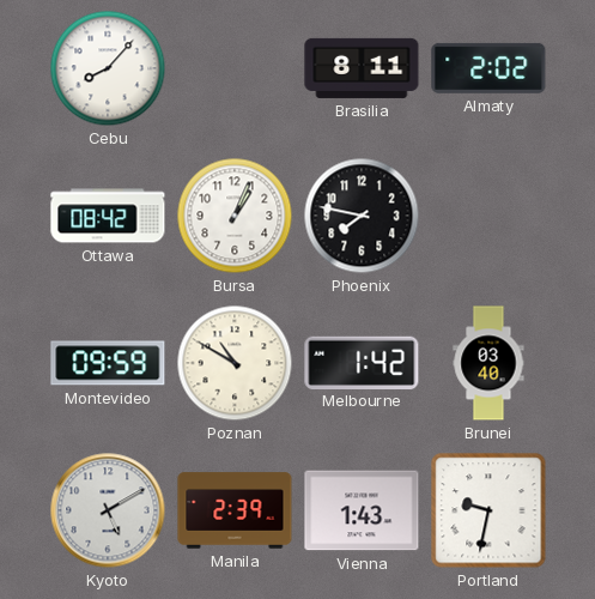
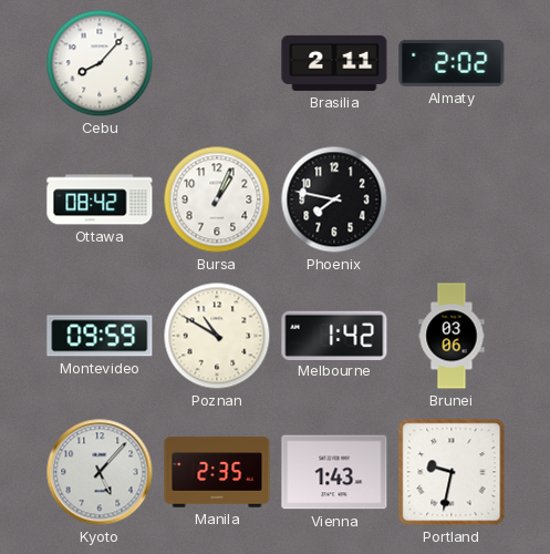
Brasilia: 8:11 -> 2:11
Brunei: 03:40 -> 03:06
Kyoto: 5:10 -> 5:07
Manila: 2:39 -> 2:35
